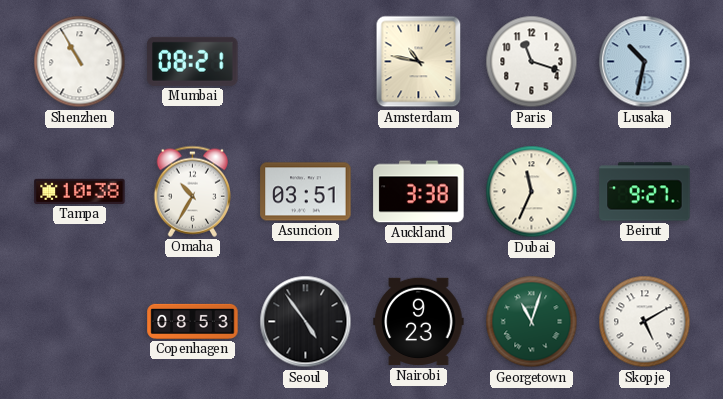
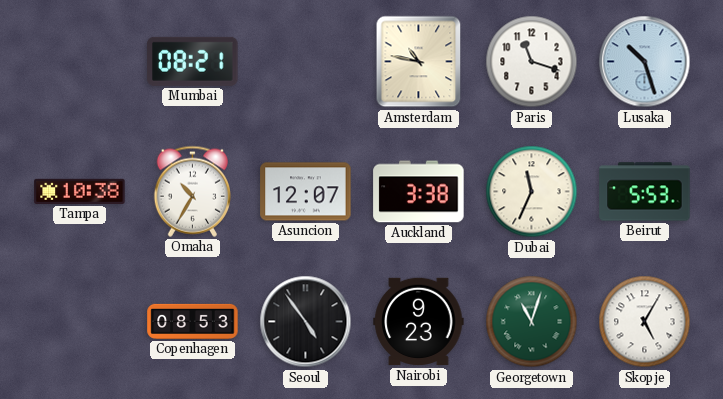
Shenzhen: 10:55 -> none
Lusaka: 10:32 -> 10:27
Asuncion: 03:51 -> 12:07
Beirut: 9:27 -> 5:53
Skopje: 5:10 -> 5:05
